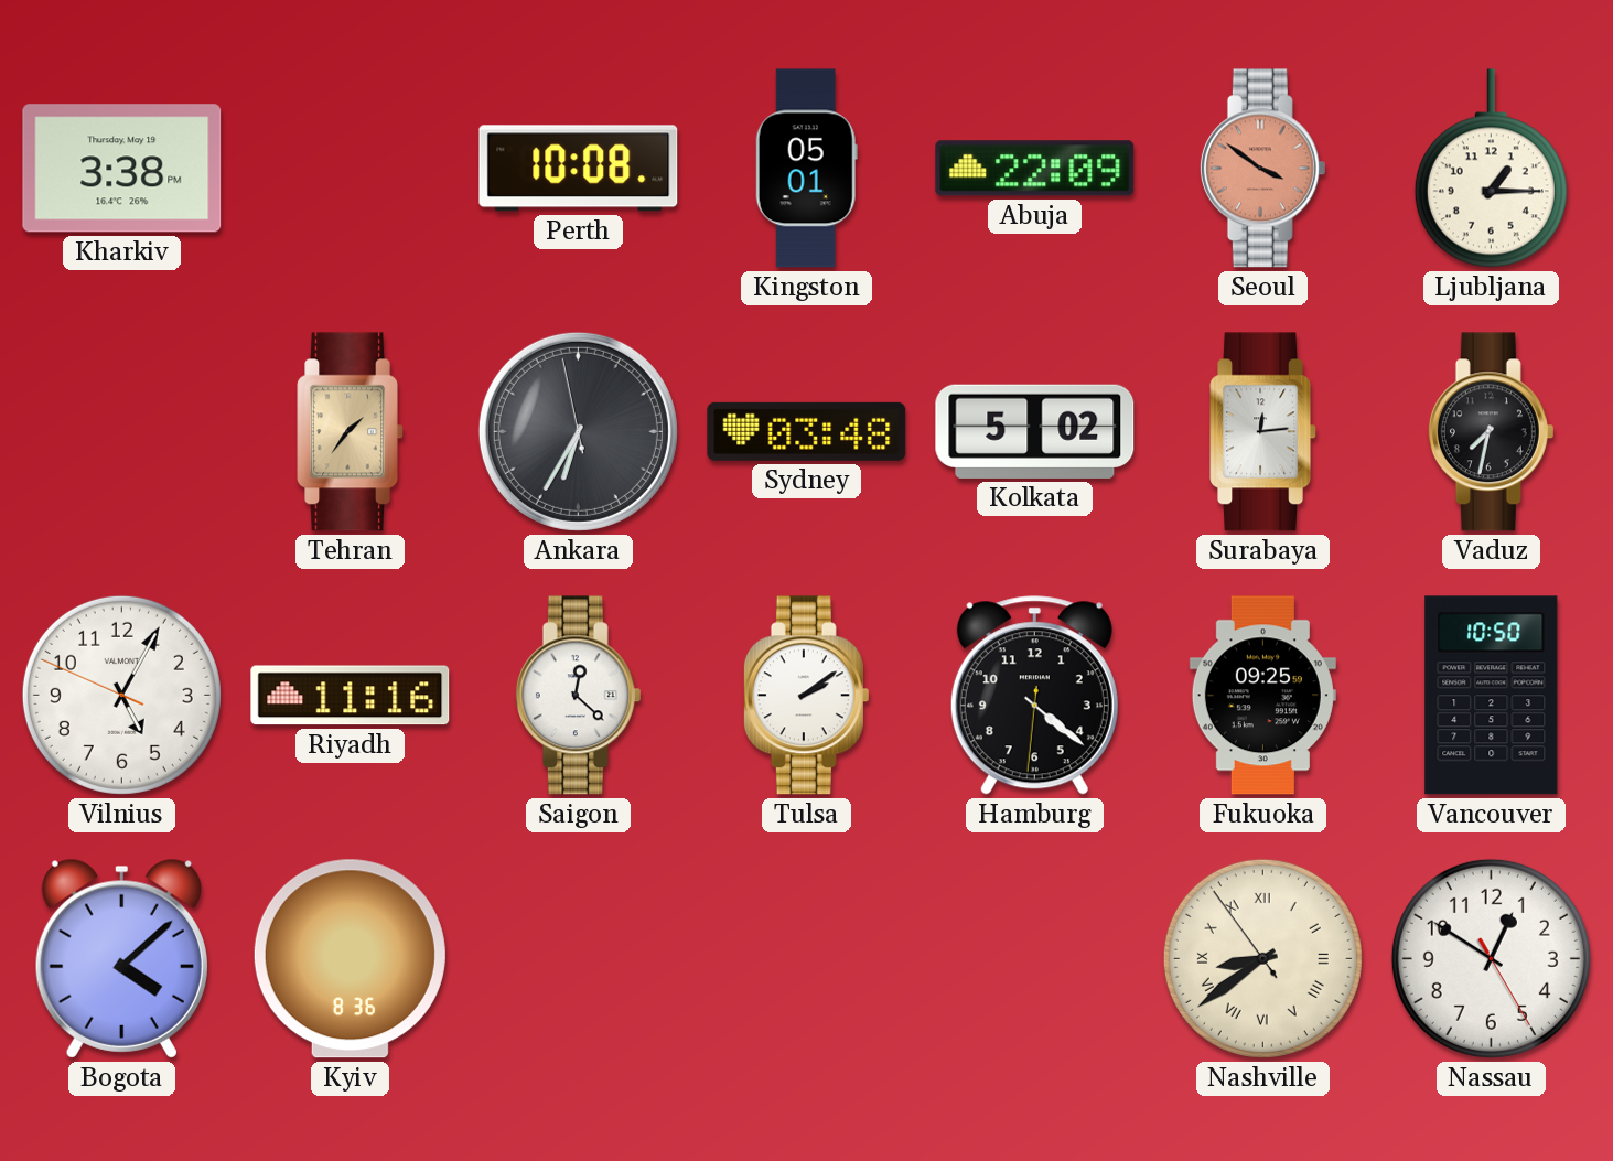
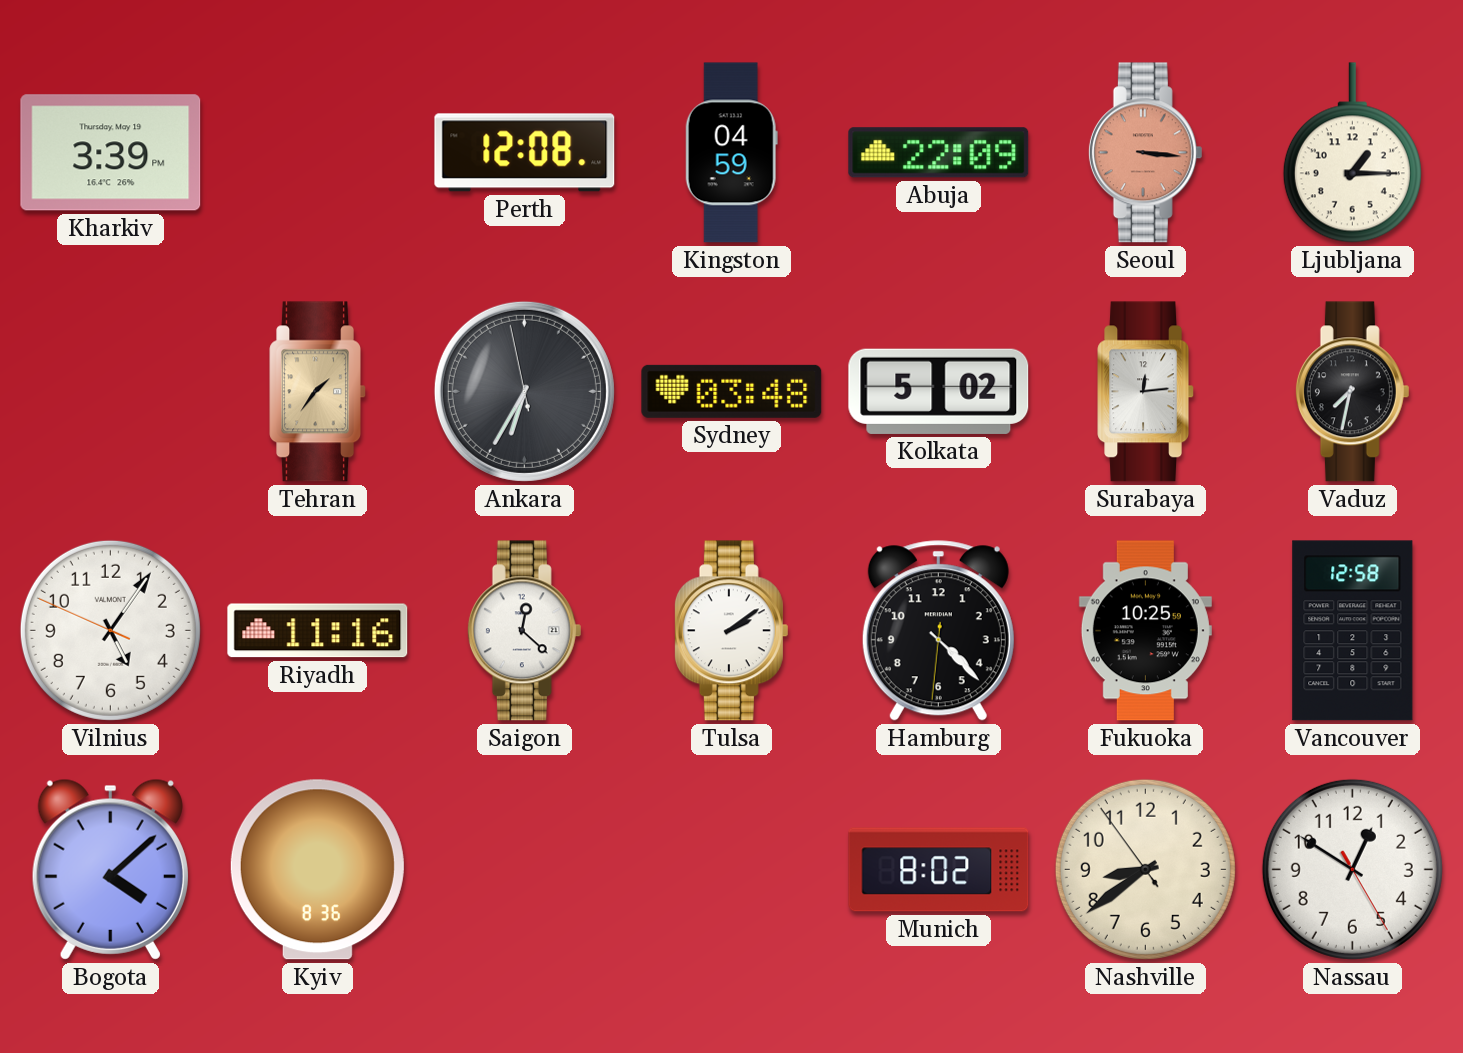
Kharkiv: 3:38 -> 3:39
Perth: 10:08 -> 12:08
Kingston: 05:01 -> 04:59
Seoul: 3:51 -> 3:16
Vilnius: 5:04 -> 5:05
Hamburg: 4:21 -> 4:22
Fukuoka: 09:25 -> 10:25
Vancouver: 10:50 -> 12:58
Munich: none -> 8:02
Nashville numerals: Roman -> Arabic
